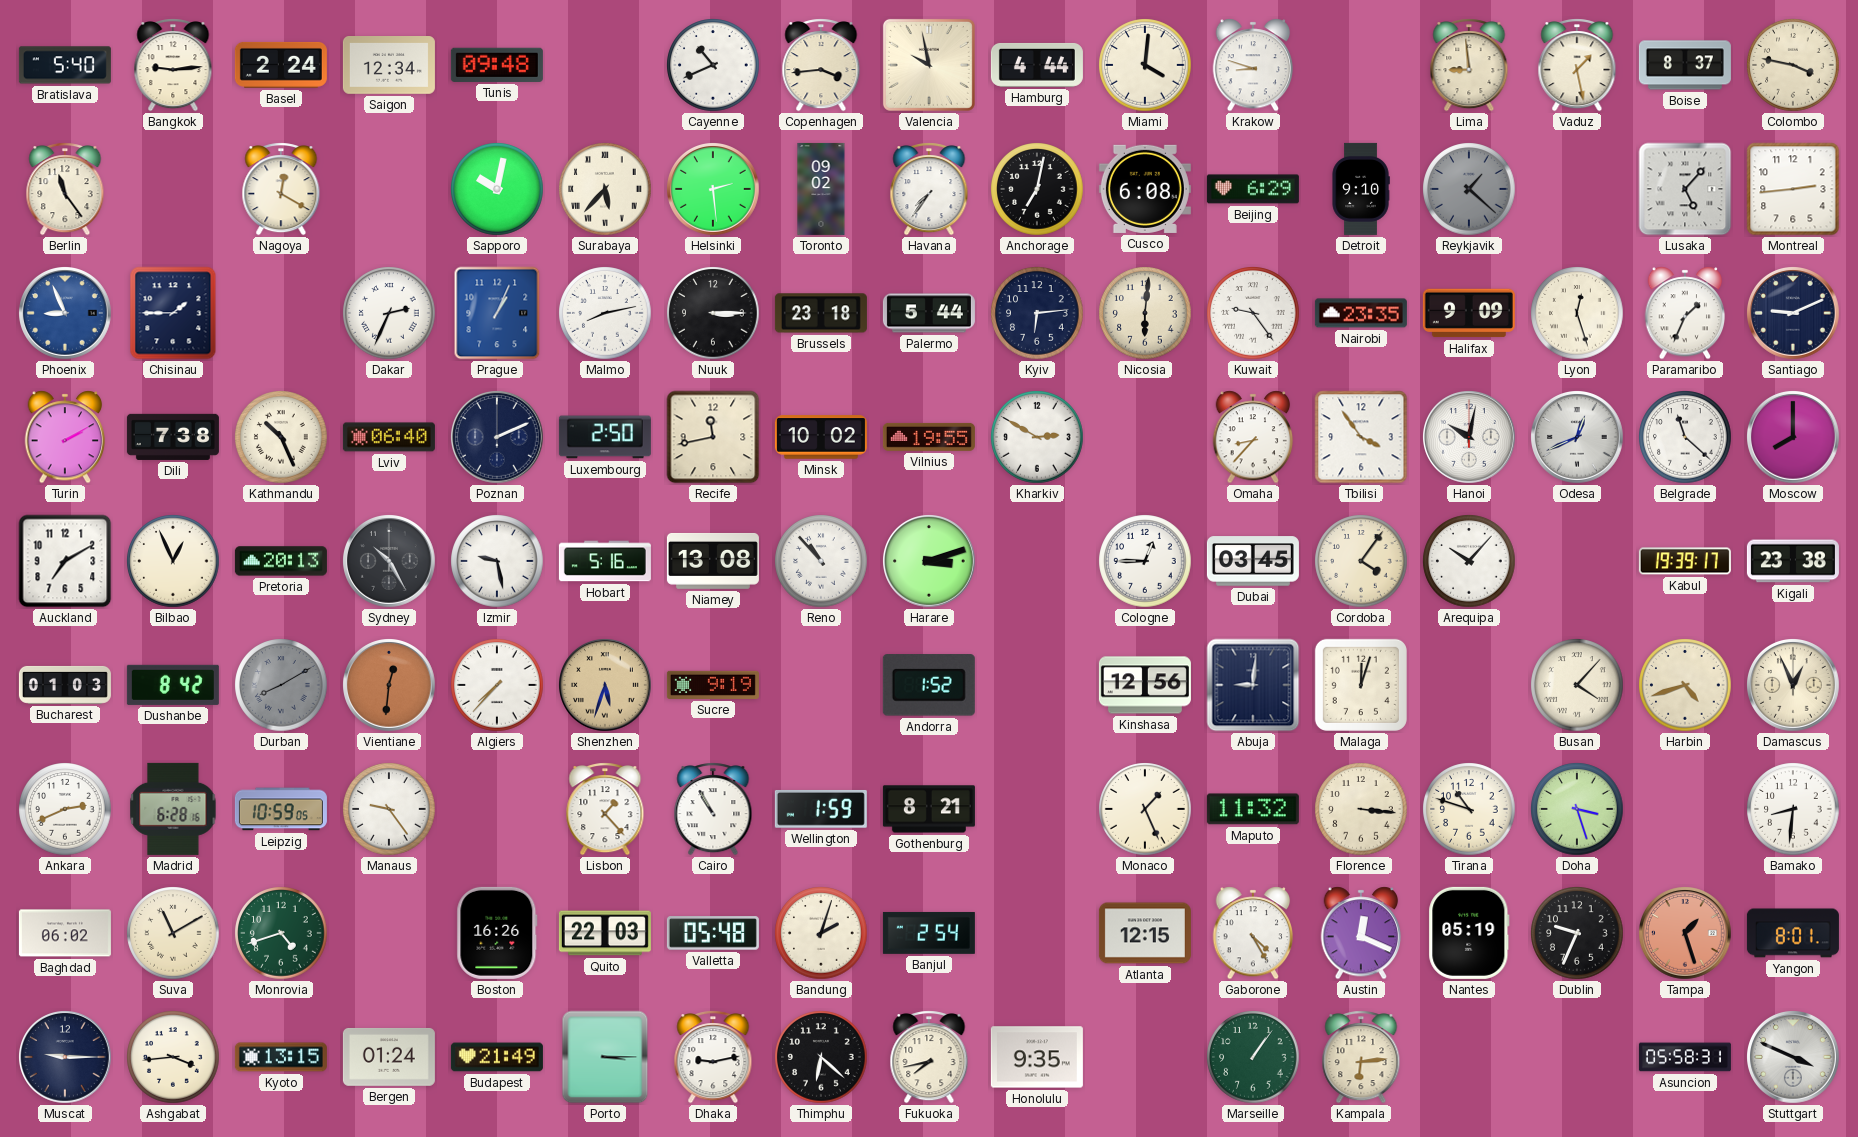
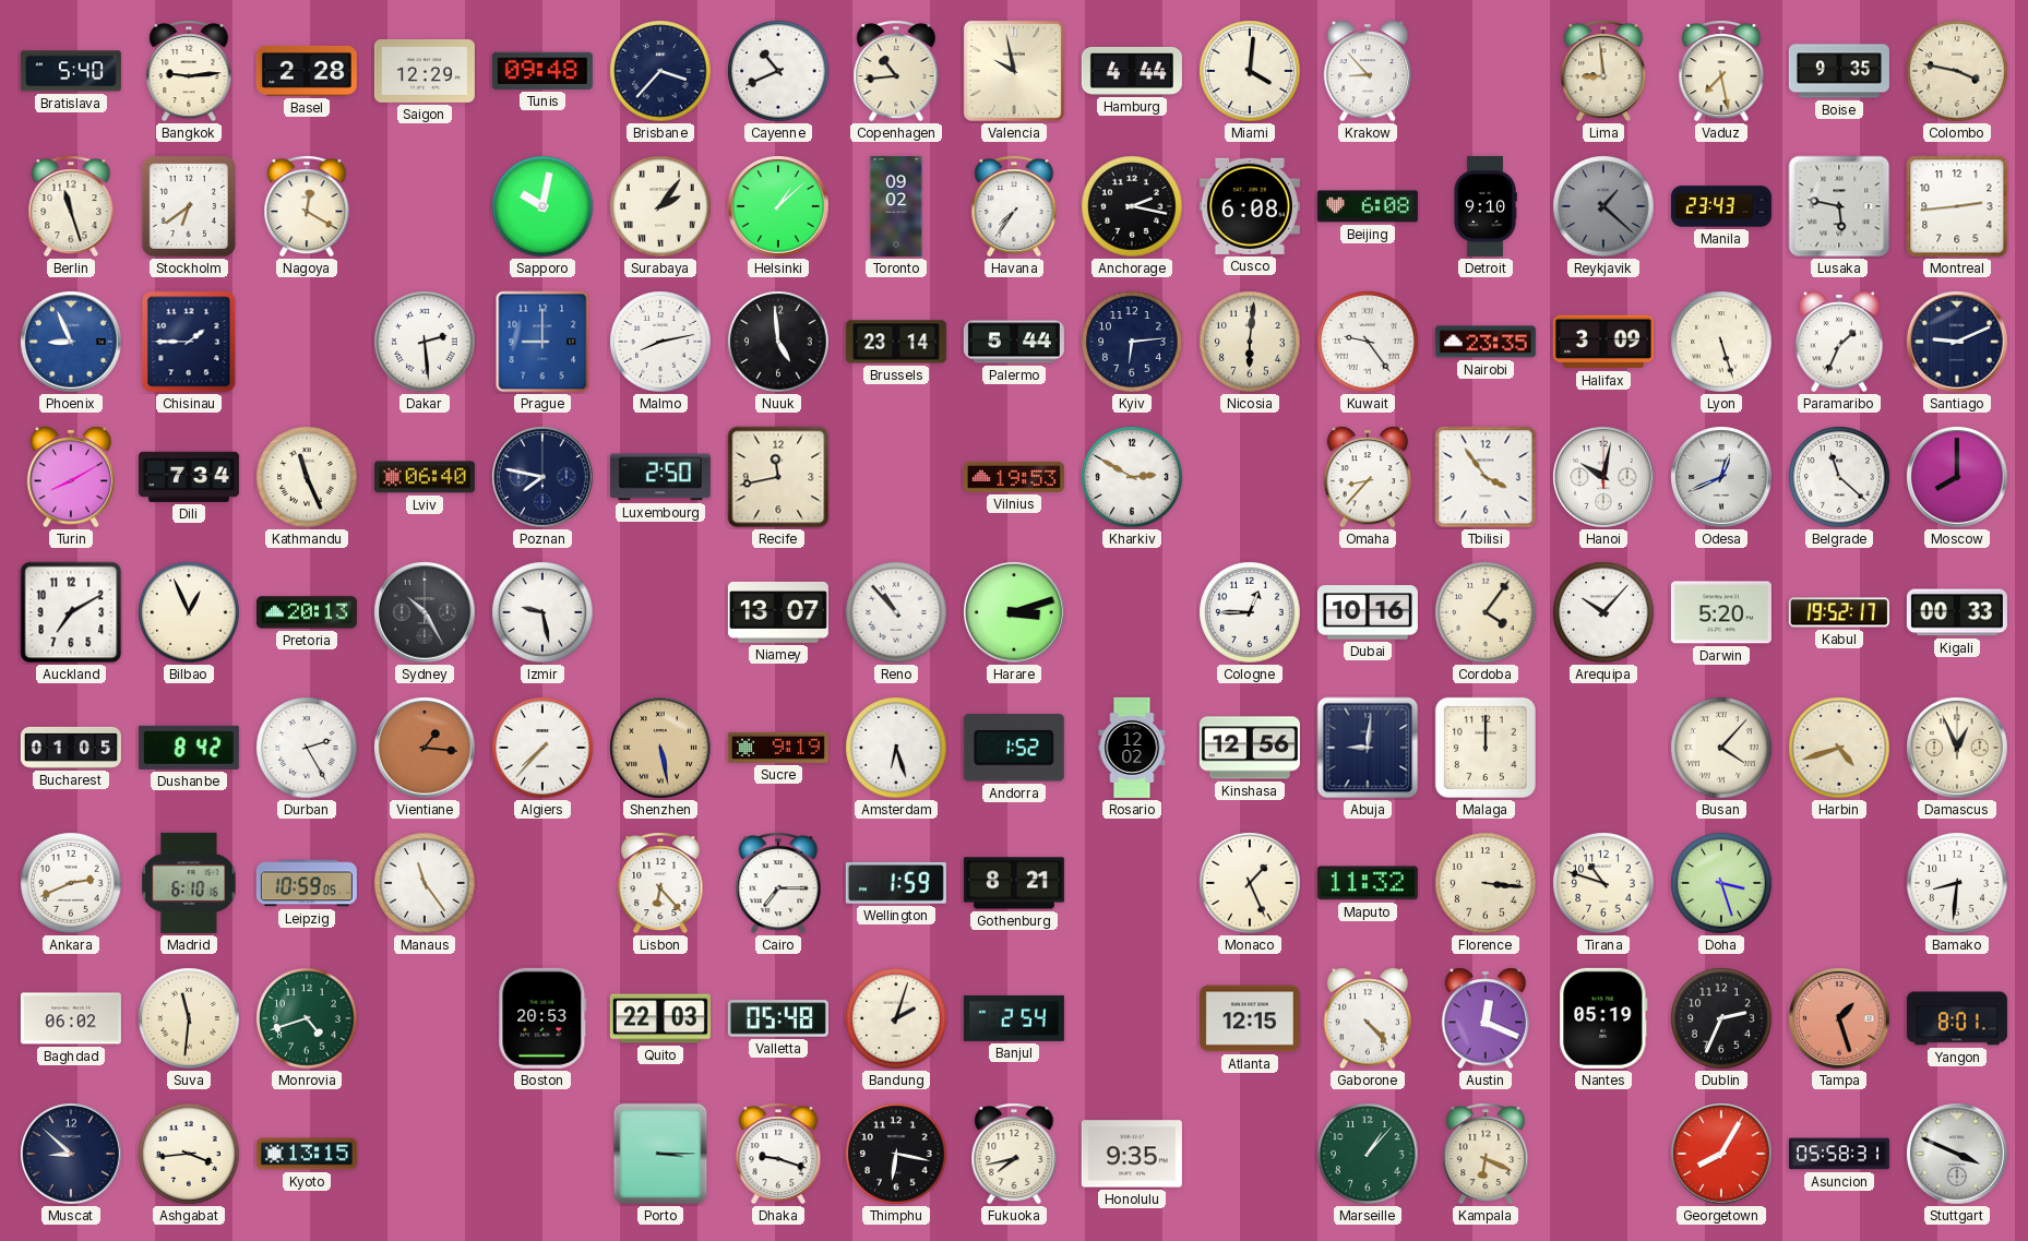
Basel: 2:24 -> 2:28
Saigon: 12:34 -> 12:29
Brisbane: none -> 3:37
Copenhagen: 3:44 -> 10:44
Krakow: 8:48 -> 8:53
Vaduz: 1:28 -> 7:28
Boise: 8:37 -> 9:35
Berlin: 11:24 -> 11:27
Stockholm: none -> 6:39
Surabaya: 5:37 -> 2:06
Helsinki: 2:29 -> 1:08
Anchorage: 7:02 -> 2:17
Beijing: 6:29 -> 6:08
Manila: none -> 23:43
Lusaka: 5:07 -> 5:47
Dakar: 2:34 -> 2:29
Prague: 1:04 -> 9:00
Nuuk: 3:15 -> 4:59
Brussels: 23:18 -> 23:14
Halifax: 9:09 -> 3:09
Lyon: 12:27 -> 5:27
Turin: 2:10 -> 8:10
Dili: 7:38 -> 7:34
Kathmandu: 10:26 -> 11:26
Poznan: 2:11 -> 7:47
Minsk: 10:02 -> none
Vilnius: 19:55 -> 19:53
Hobart: 5:16 -> none
Niamey: 13:08 -> 13:07
Dubai: 03:45 -> 10:16
Darwin: none -> 5:20
Kabul: 19:39 -> 19:52
Kigali: 23:38 -> 00:33
Bucharest: 01:03 -> 01:05
Durban: 8:10 -> 2:25
Durban dial: grey -> white
Vientiane: 12:31 -> 1:16
Shenzhen: 5:33 -> 5:28
Amsterdam: none -> 6:27
Rosario: none -> 12:02
Malaga: 12:03 -> 12:00
Madrid: 6:28 -> 6:10
Manaus: 9:24 -> 11:24
Lisbon: 1:23 -> 6:23
Cairo: 10:55 -> 7:15
Suva: 11:10 -> 11:31
Boston: 16:26 -> 20:53
Gaborone: 4:25 -> 4:23
Dublin: 9:34 -> 2:34
Muscat: 9:15 -> 8:52
Bergen: 01:24 -> none
Budapest: 21:49 -> none
Dhaka: 9:13 -> 9:18
Thimphu: 6:22 -> 6:17
Marseille: 1:06 -> 1:07
Kampala: 6:14 -> 6:19
Georgetown: none -> 8:05
